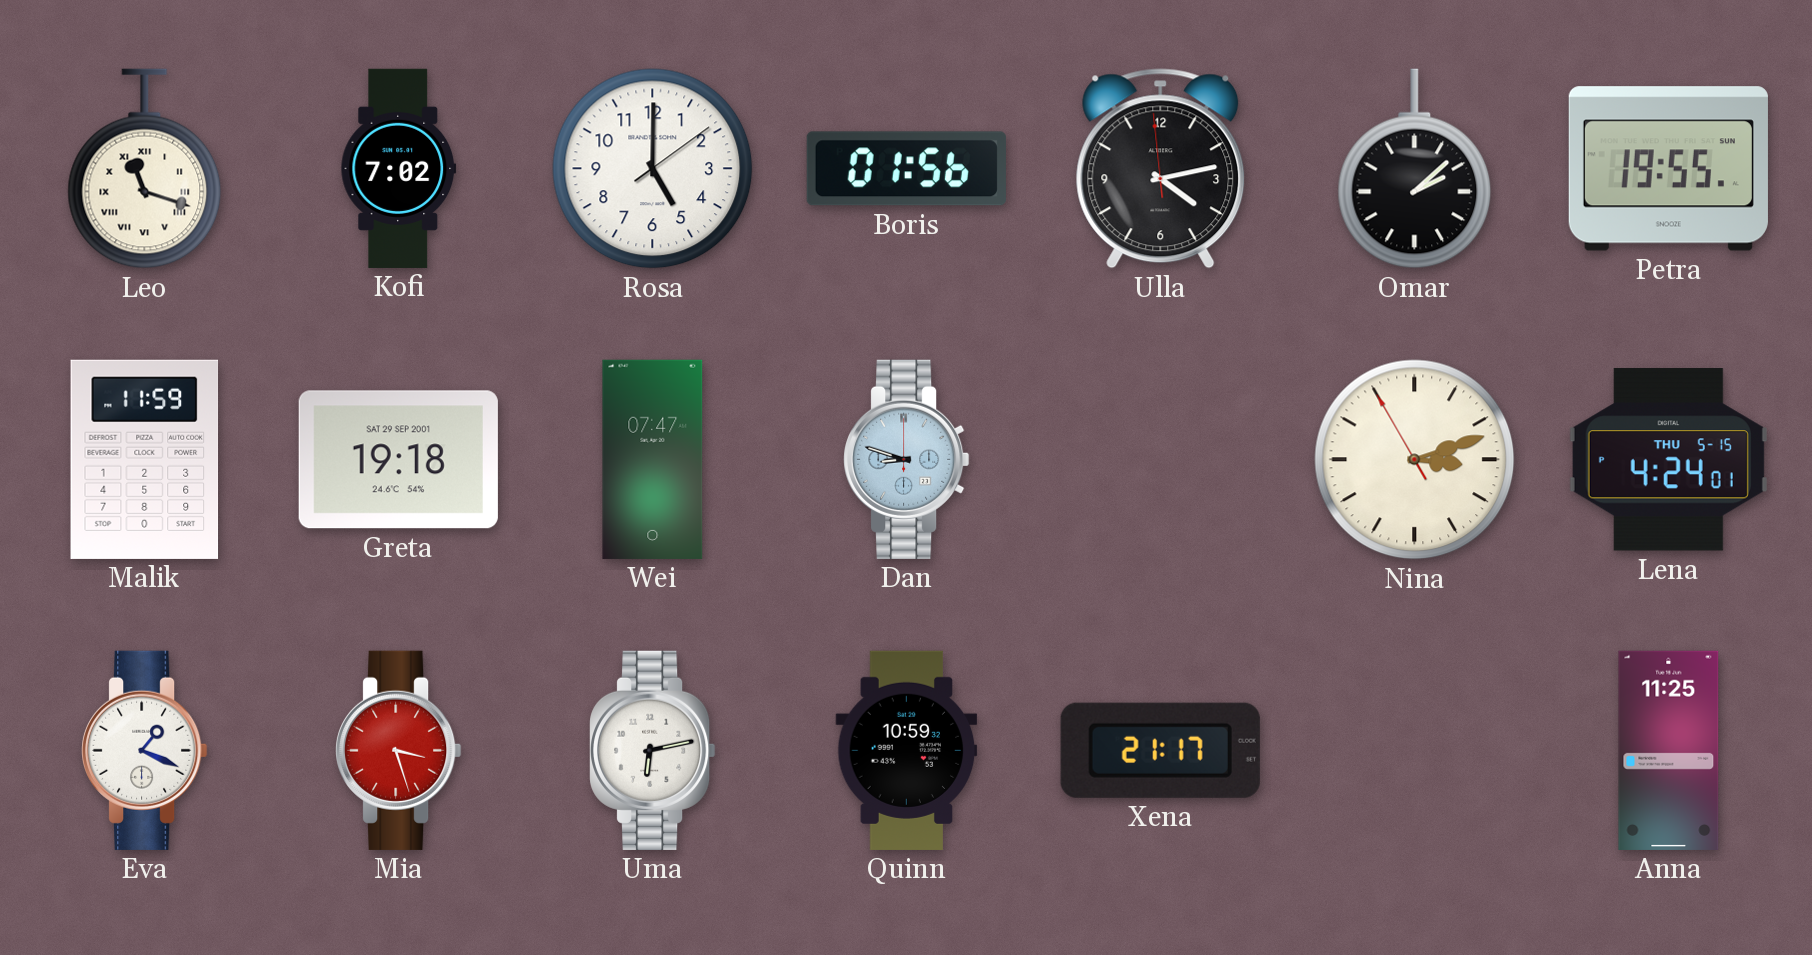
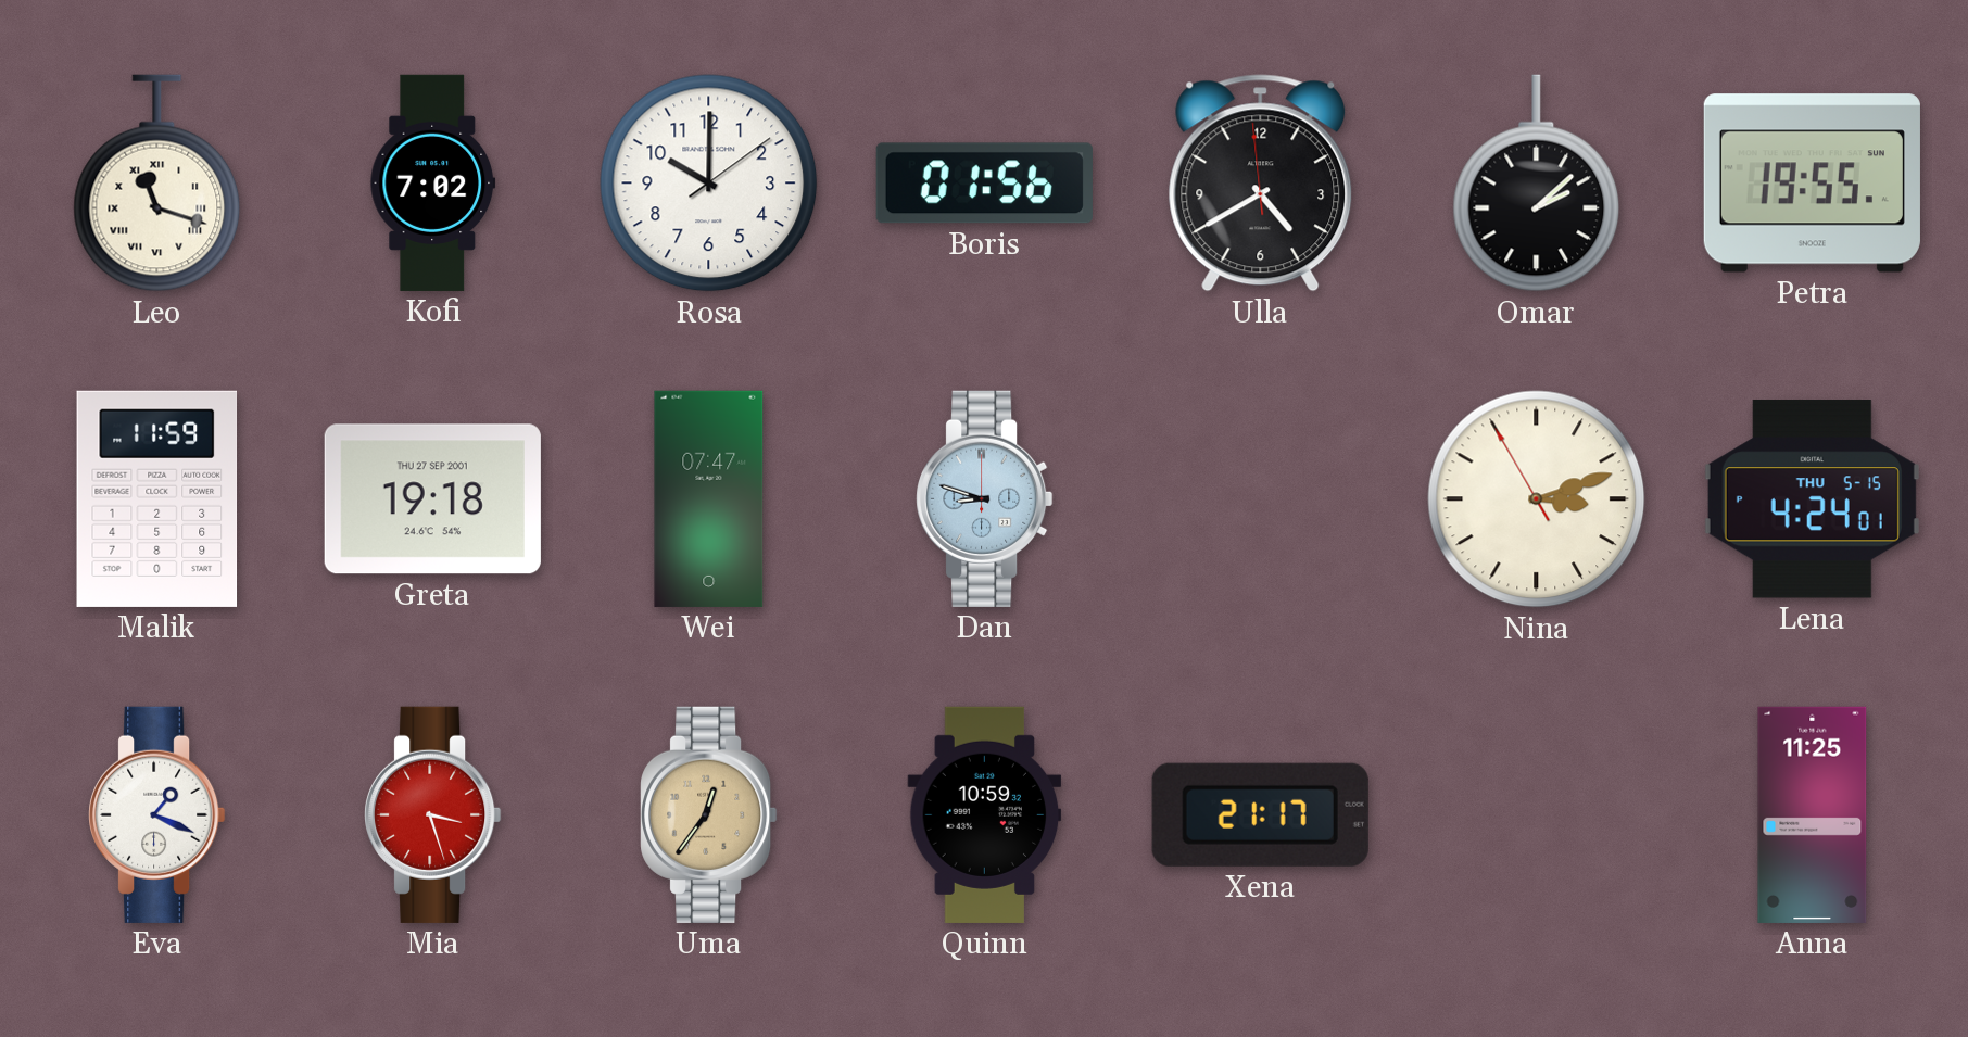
Rosa: 5:00 -> 10:00
Ulla: 4:12 -> 4:39
Greta date: SAT 29 SEP 2001 -> THU 27 SEP 2001
Uma: 6:13 -> 12:36
Uma dial: white -> champagne
